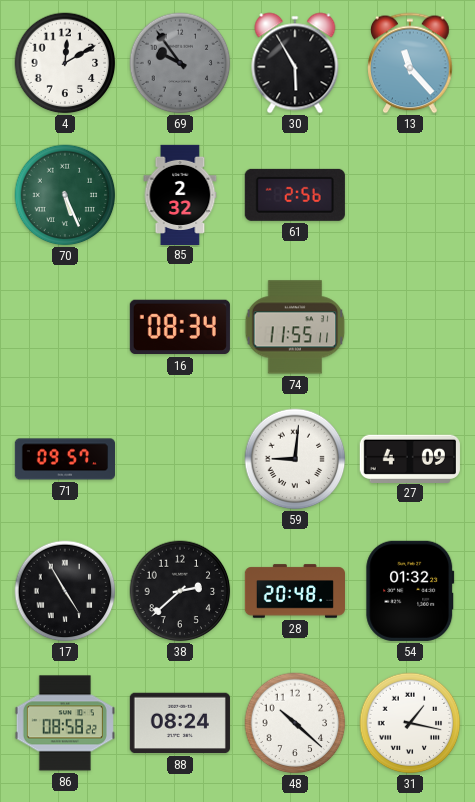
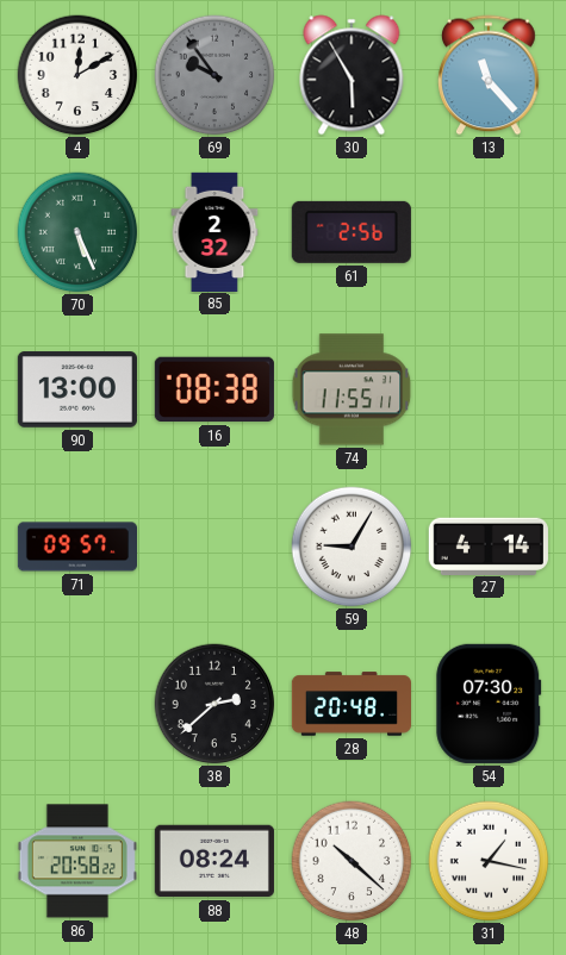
90: none -> 13:00
16: 08:34 -> 08:38
59: 9:01 -> 9:05
27: 4:09 -> 4:14
17: 4:55 -> none
54: 01:32 -> 07:30
86: 08:58 -> 20:58
